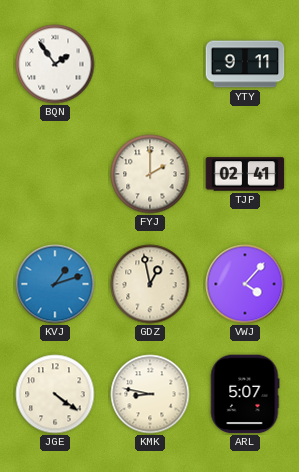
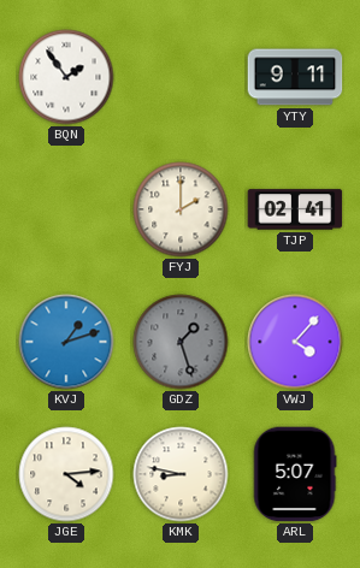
GDZ: 12:58 -> 1:27
GDZ dial: cream -> grey
JGE: 4:21 -> 4:14
